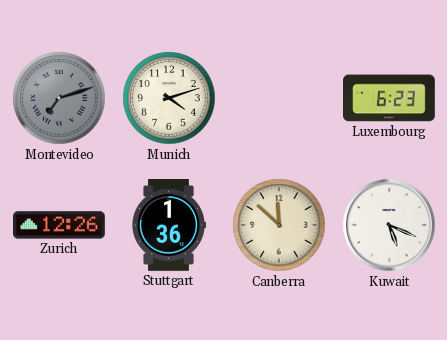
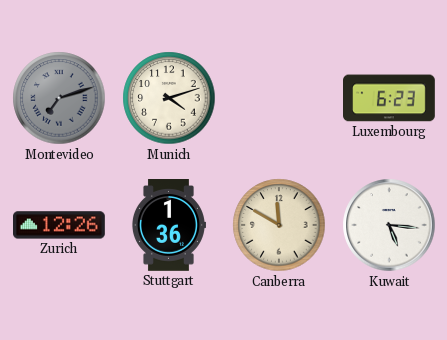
Canberra: 11:52 -> 11:50
Kuwait: 5:19 -> 5:16
